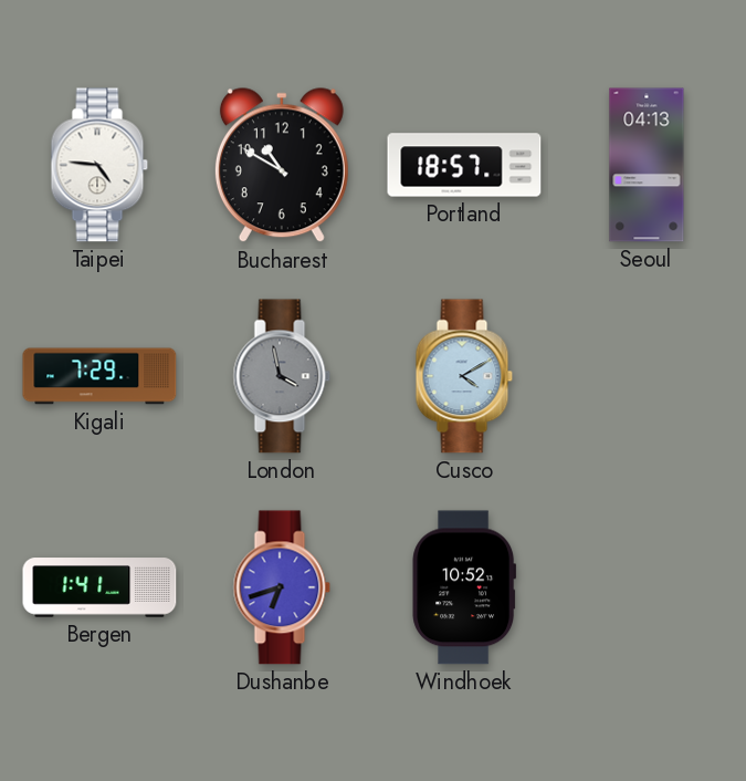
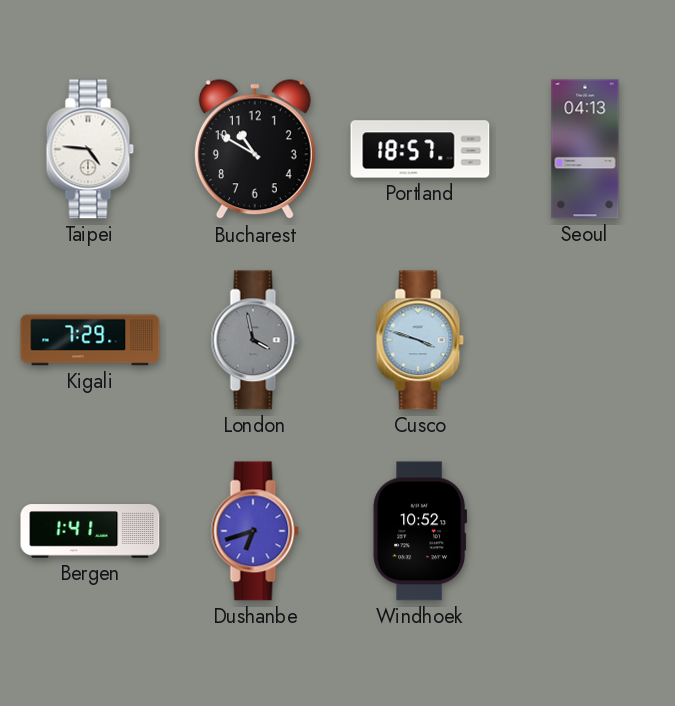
Cusco: 4:10 -> 3:48
